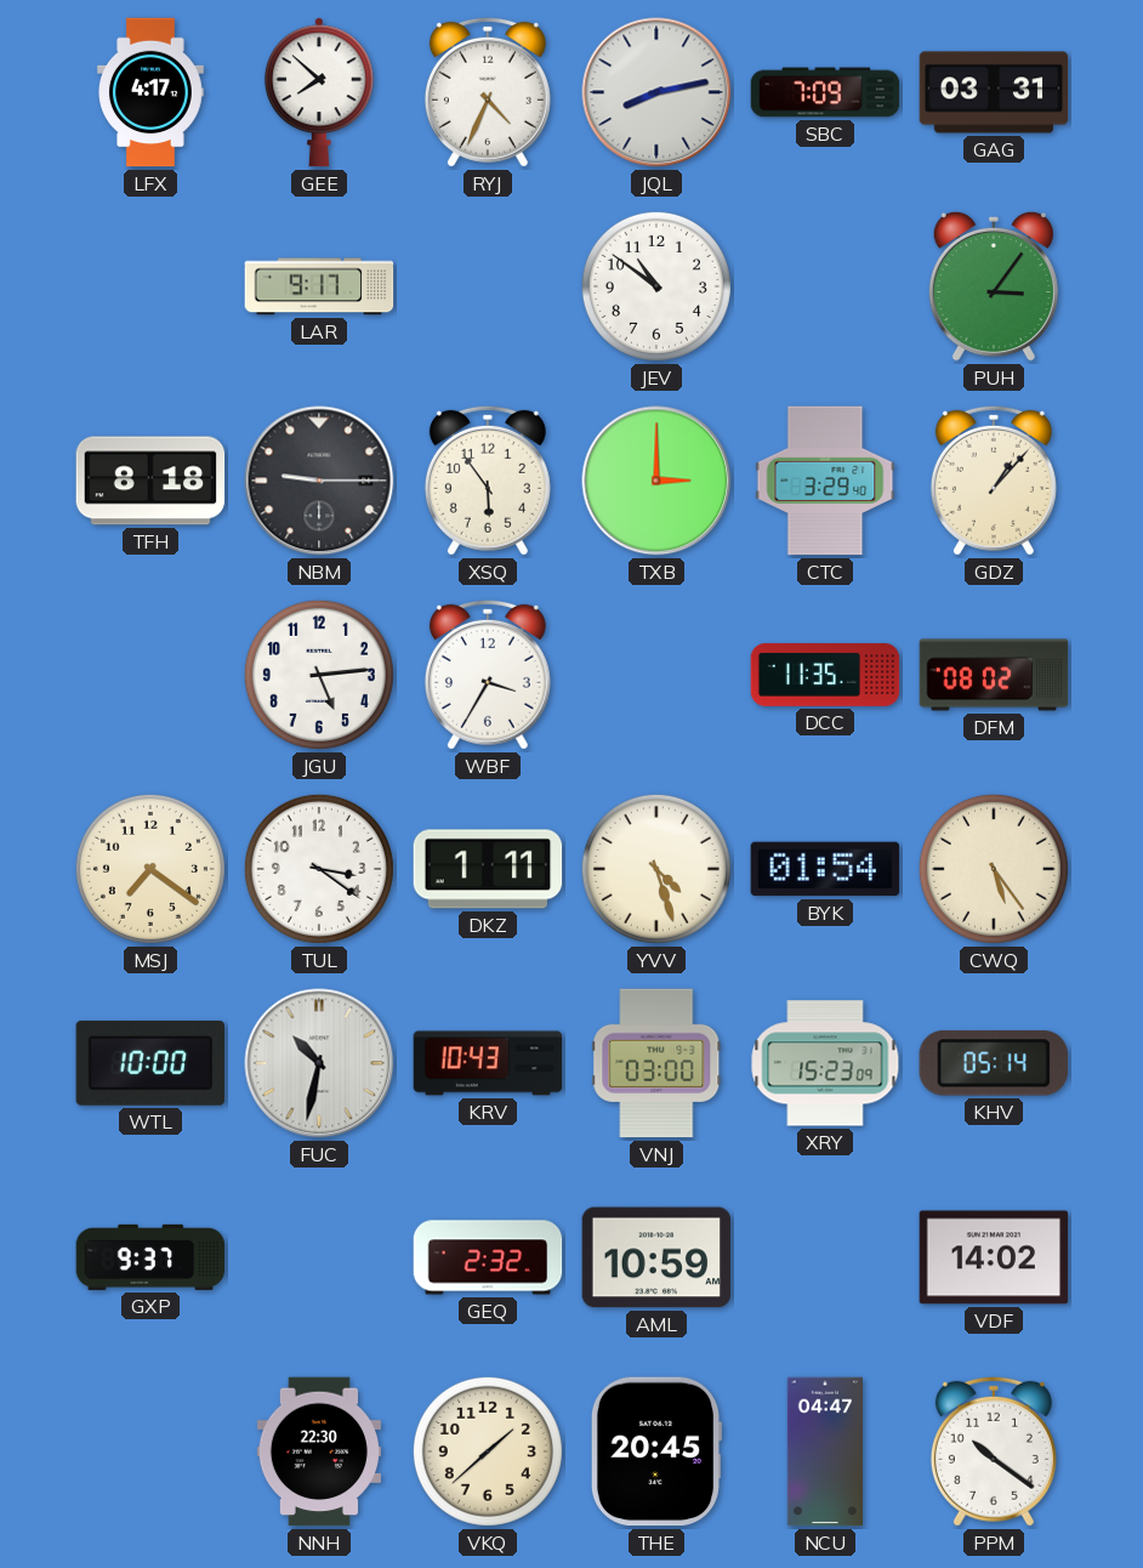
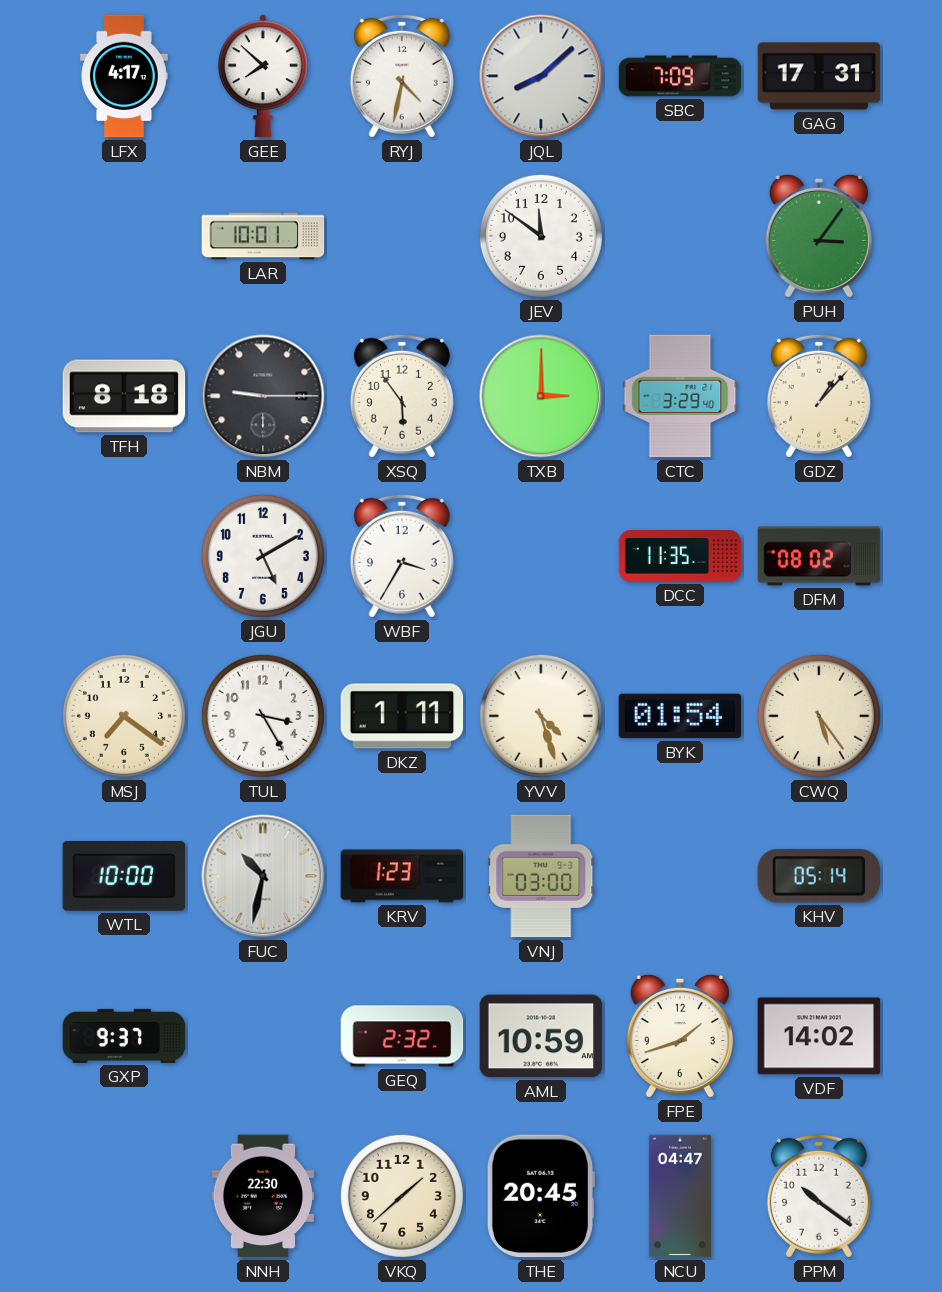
RYJ: 4:34 -> 4:32
JQL: 8:13 -> 8:08
GAG: 03:31 -> 17:31
LAR: 9:17 -> 10:01
JEV: 10:51 -> 11:51
JGU: 5:14 -> 5:10
TUL: 3:21 -> 3:25
KRV: 10:43 -> 1:23
XRY: 15:23 -> none
FPE: none -> 1:42
